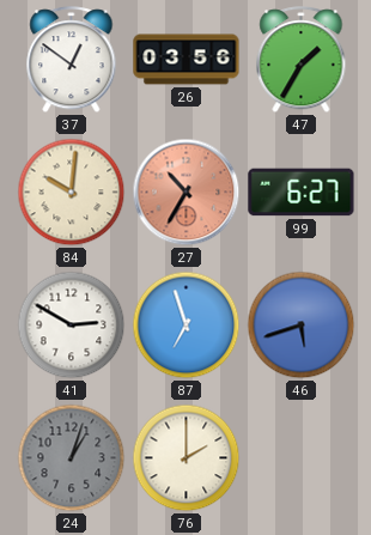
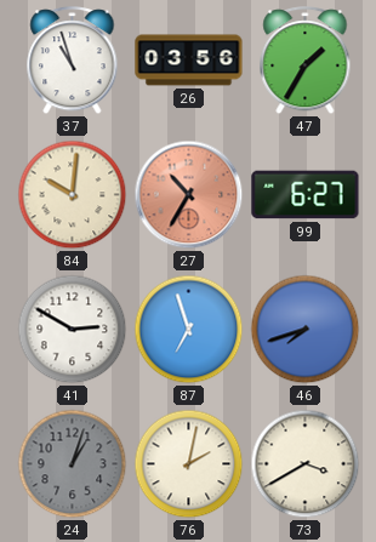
37: 12:51 -> 10:57
46: 5:42 -> 7:42
76: 2:00 -> 2:02
73: none -> 3:40
